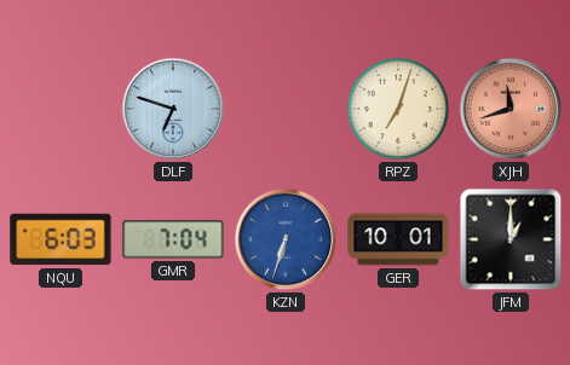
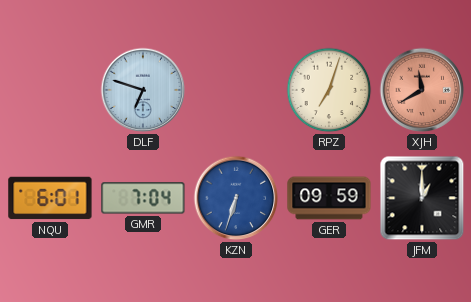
XJH: 11:42 -> 11:40
NQU: 6:03 -> 6:01
GER: 10:01 -> 09:59
